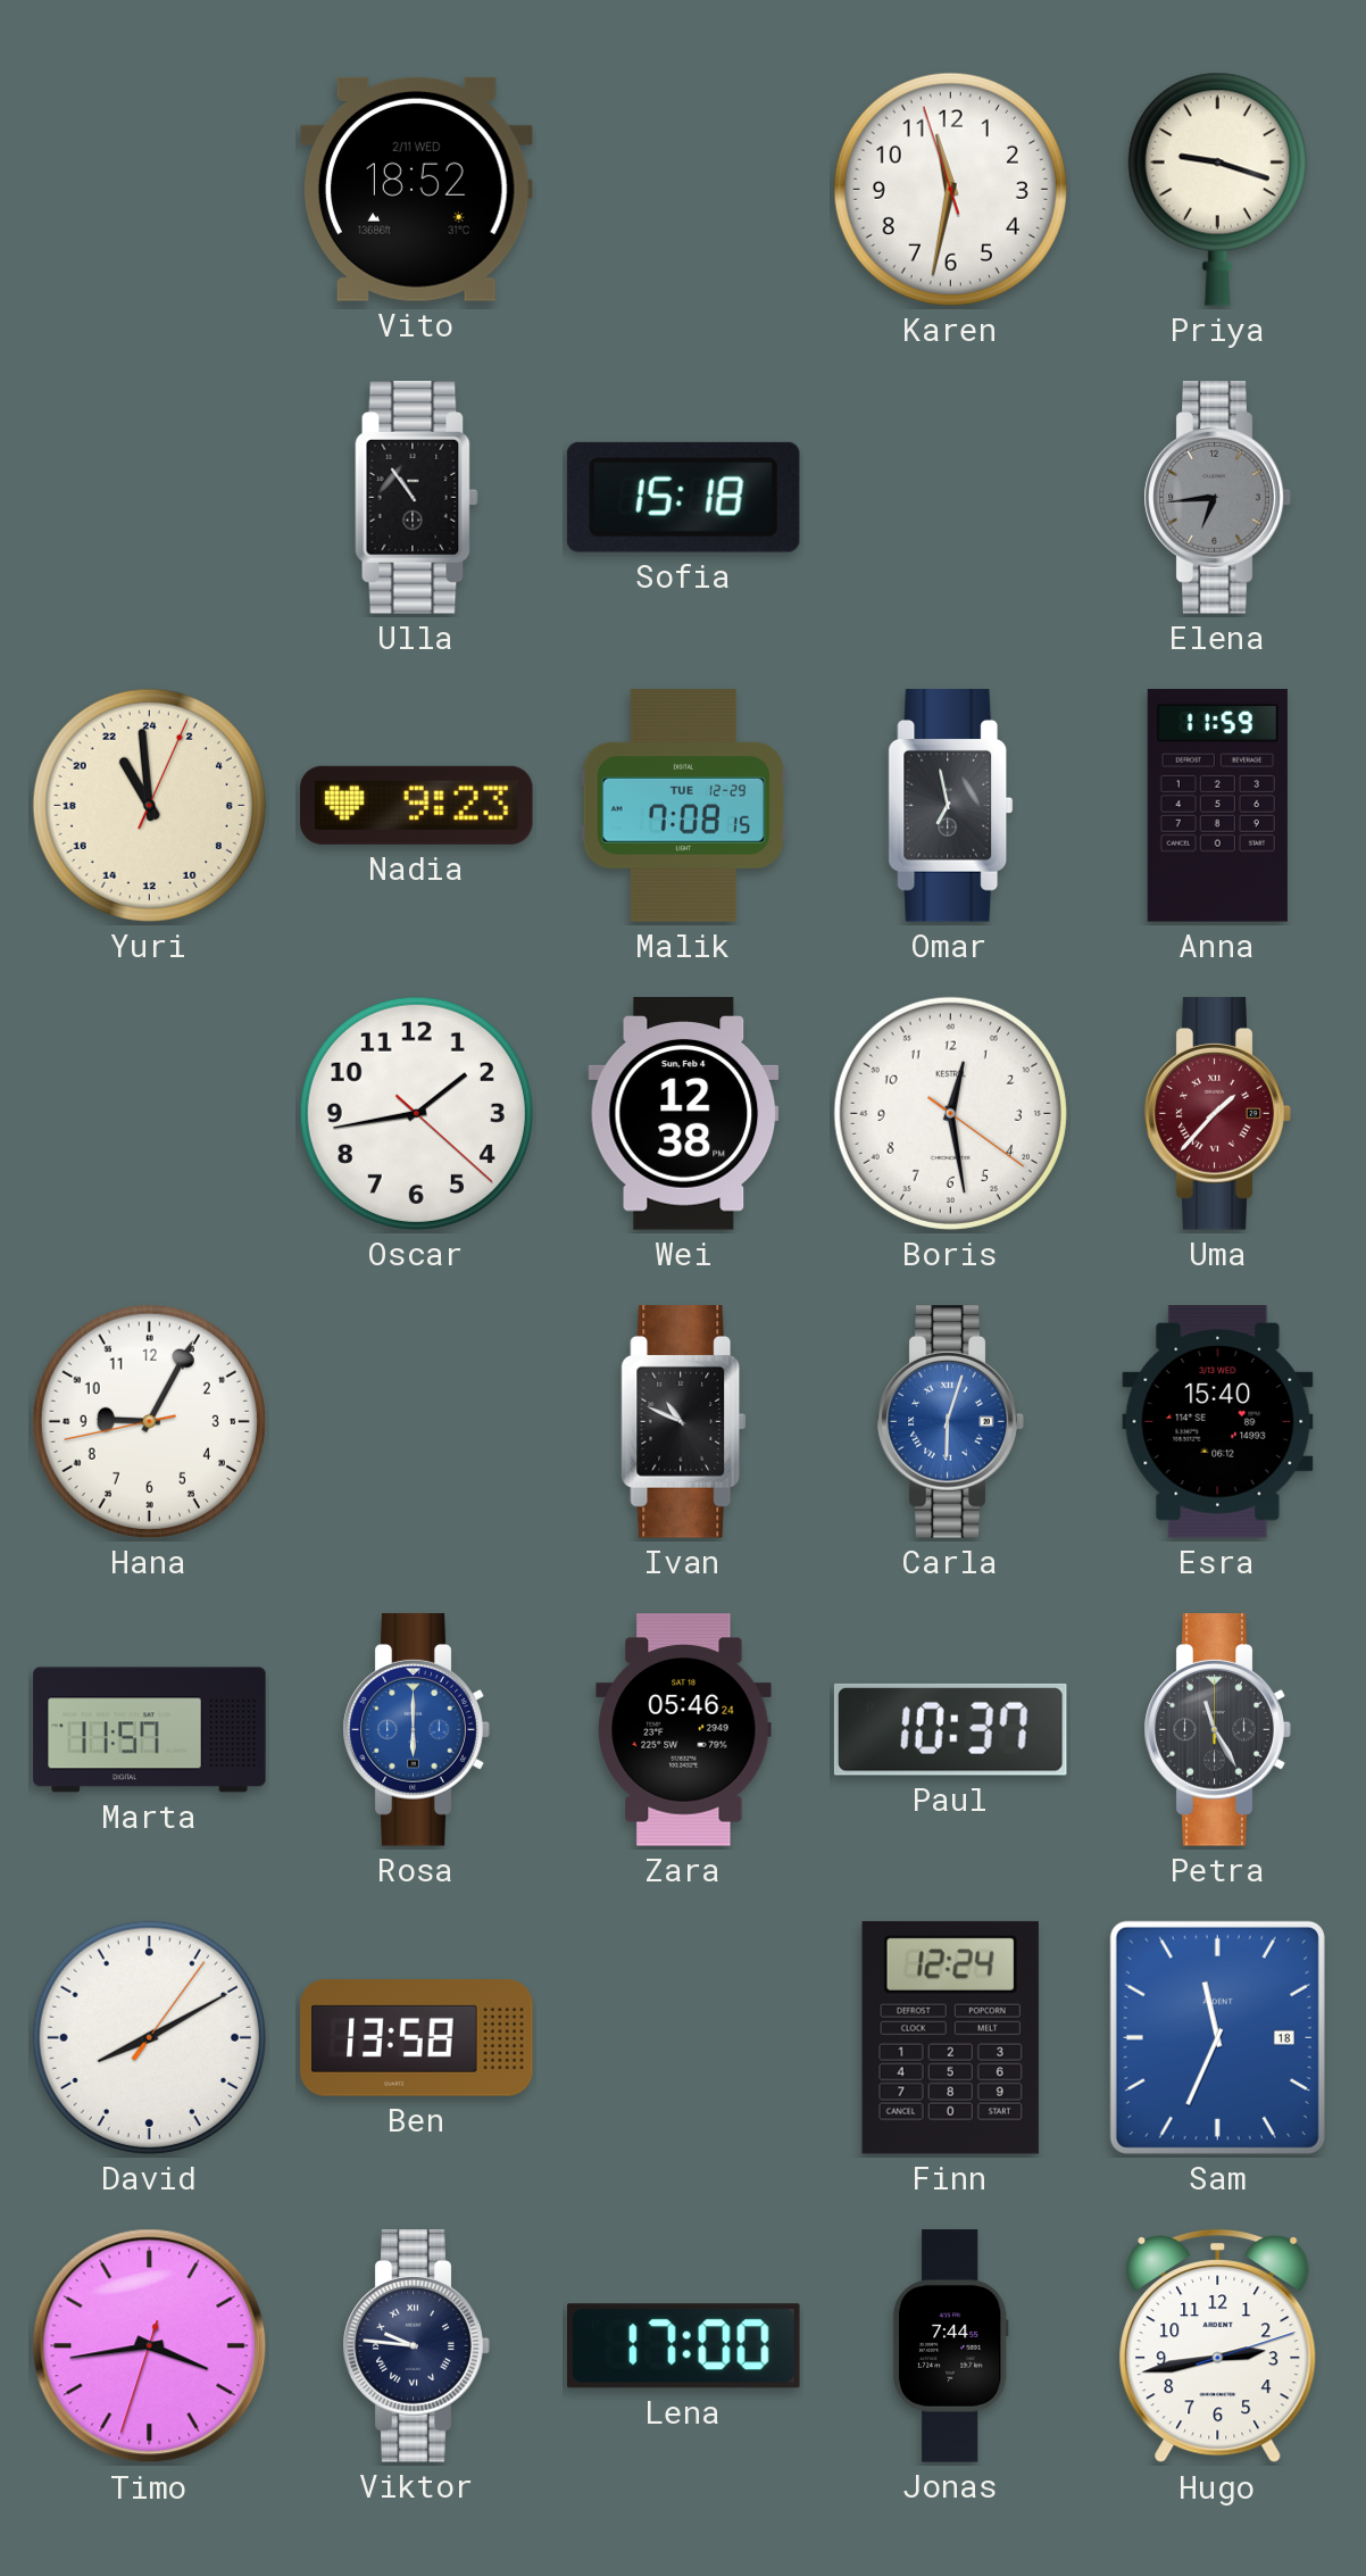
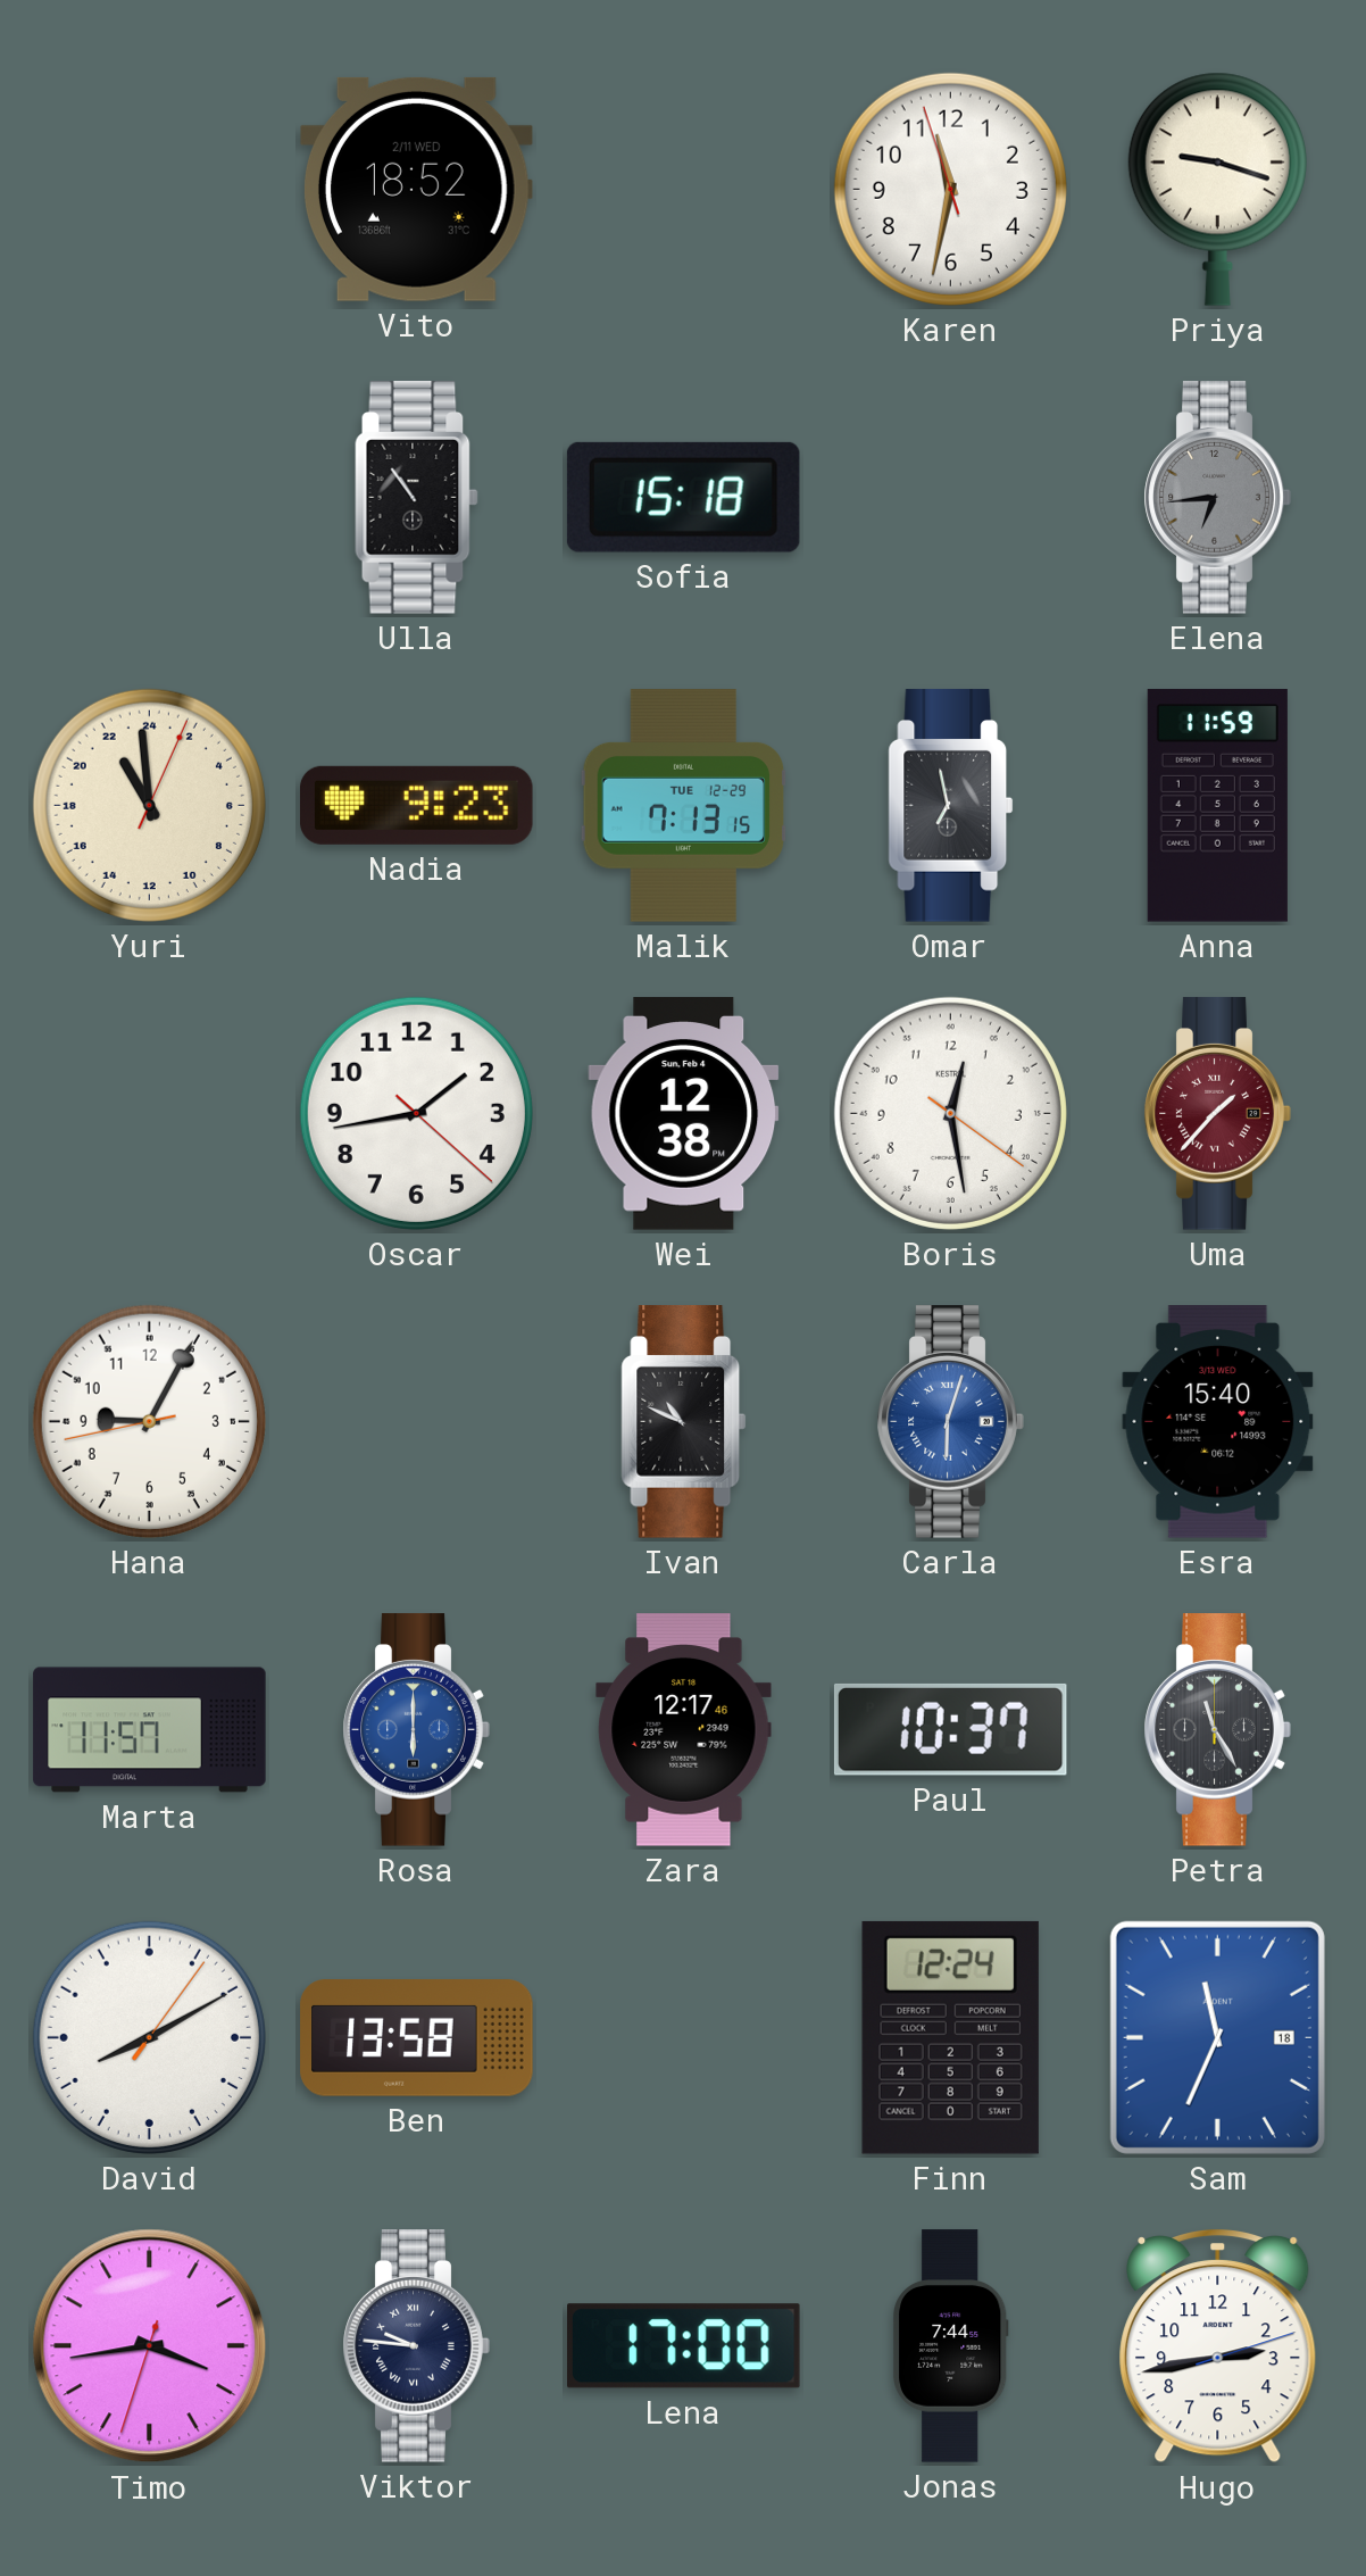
Malik: 7:08 -> 7:13
Zara: 05:46 -> 12:17
